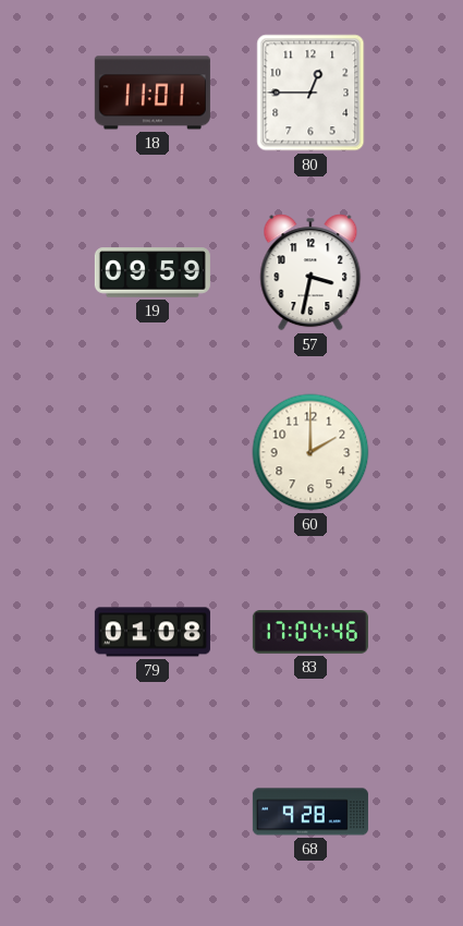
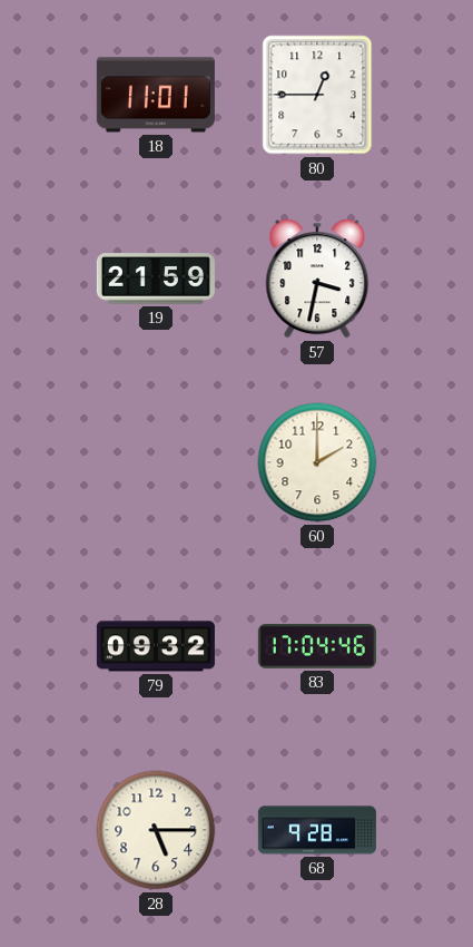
19: 09:59 -> 21:59
79: 01:08 -> 09:32
28: none -> 5:15
